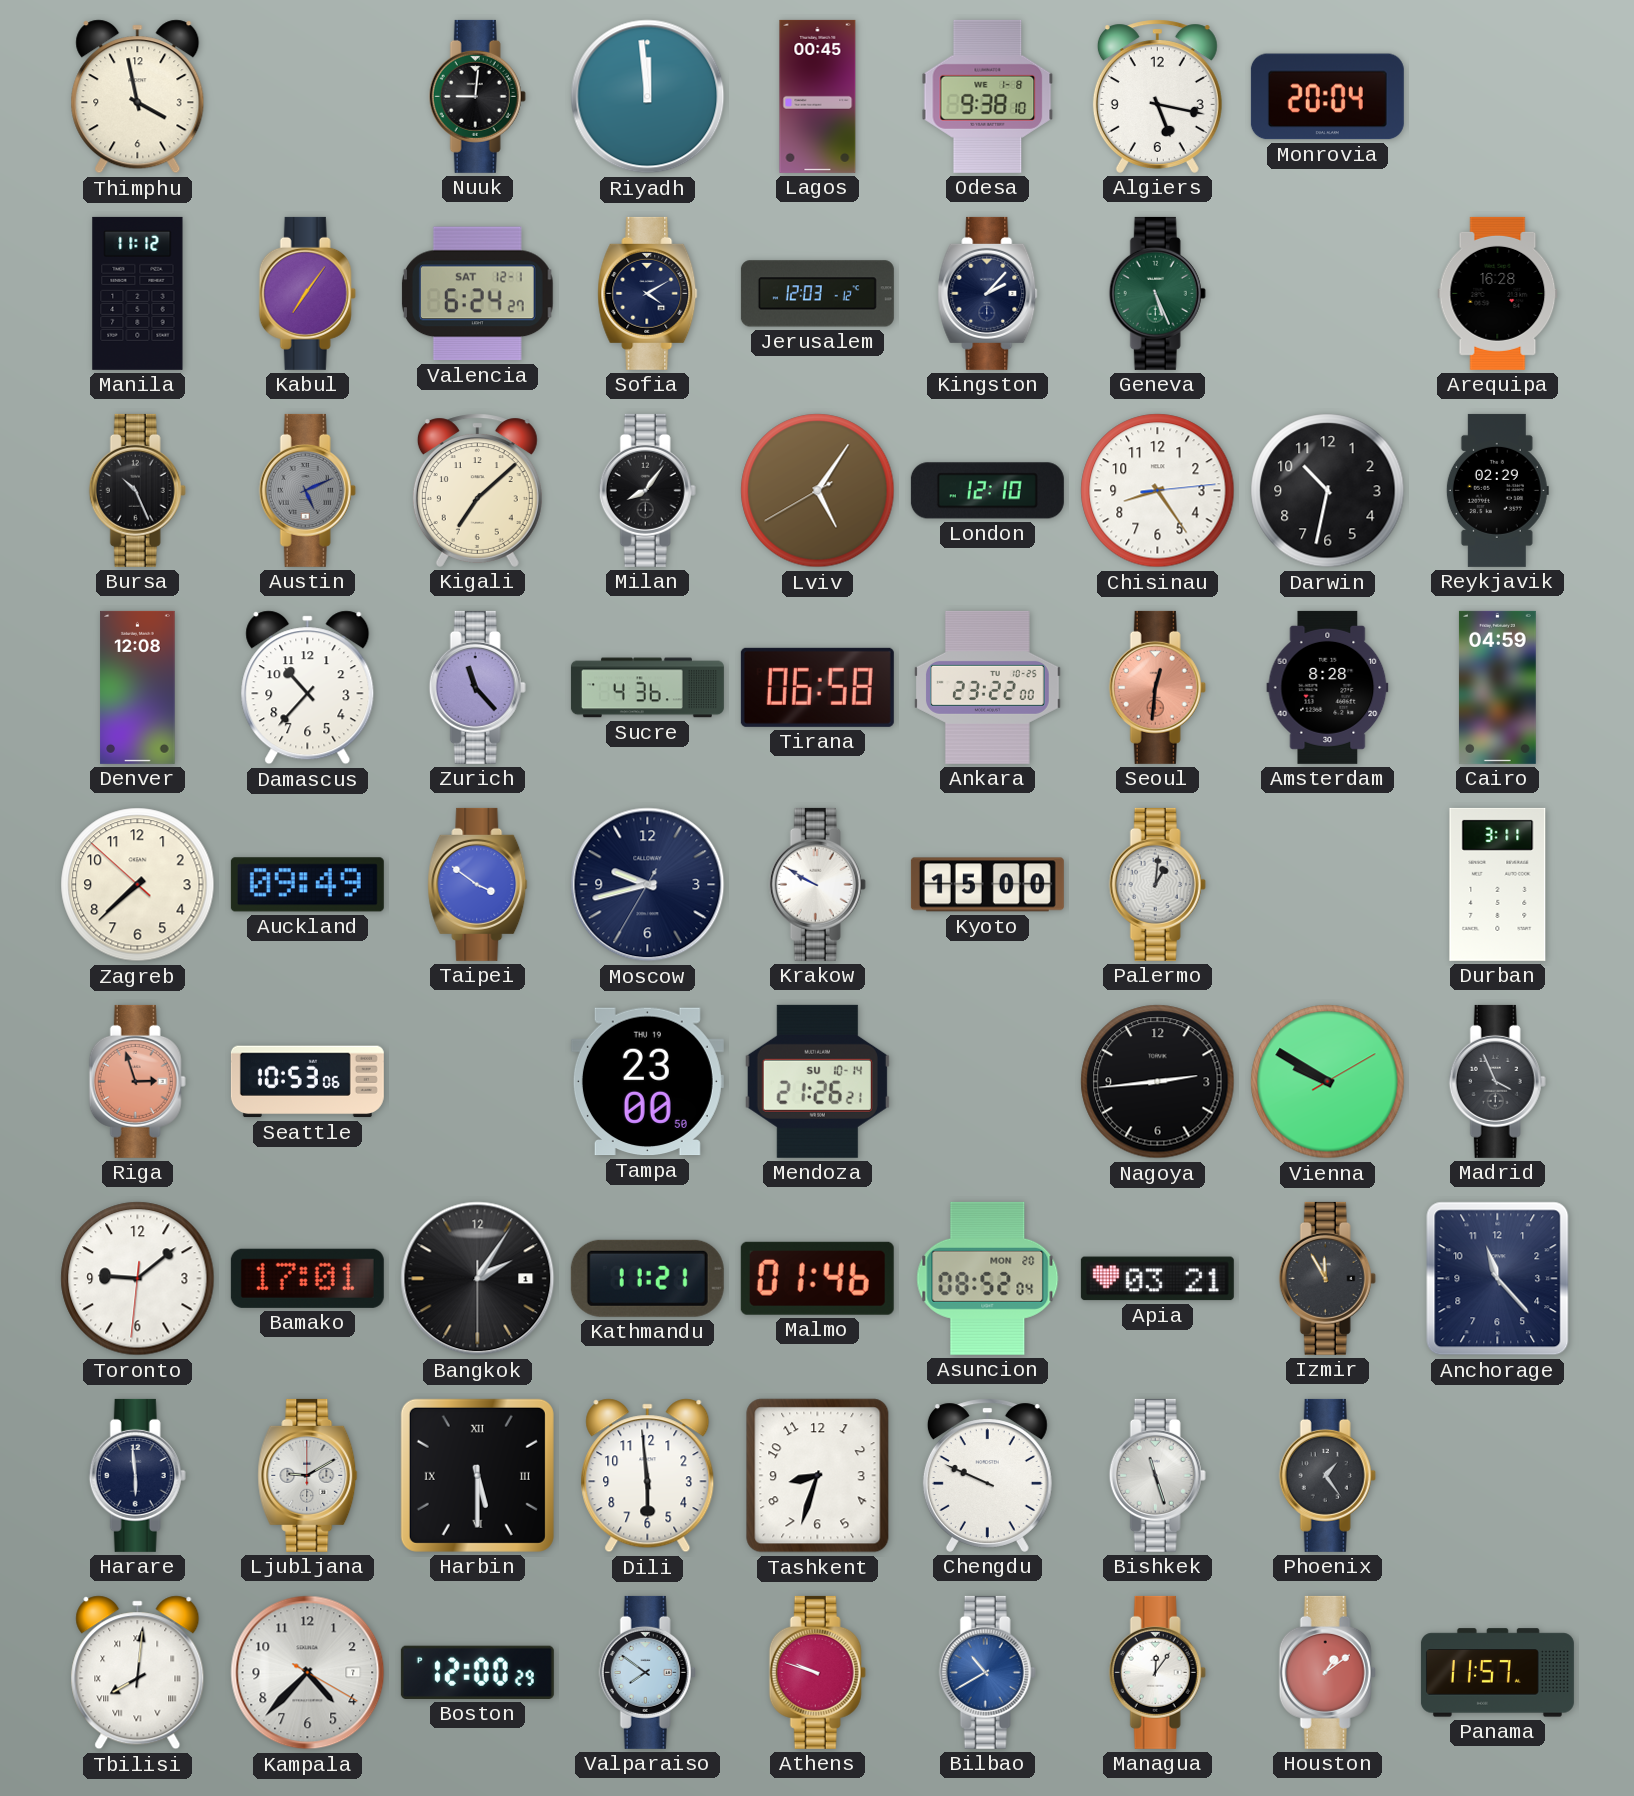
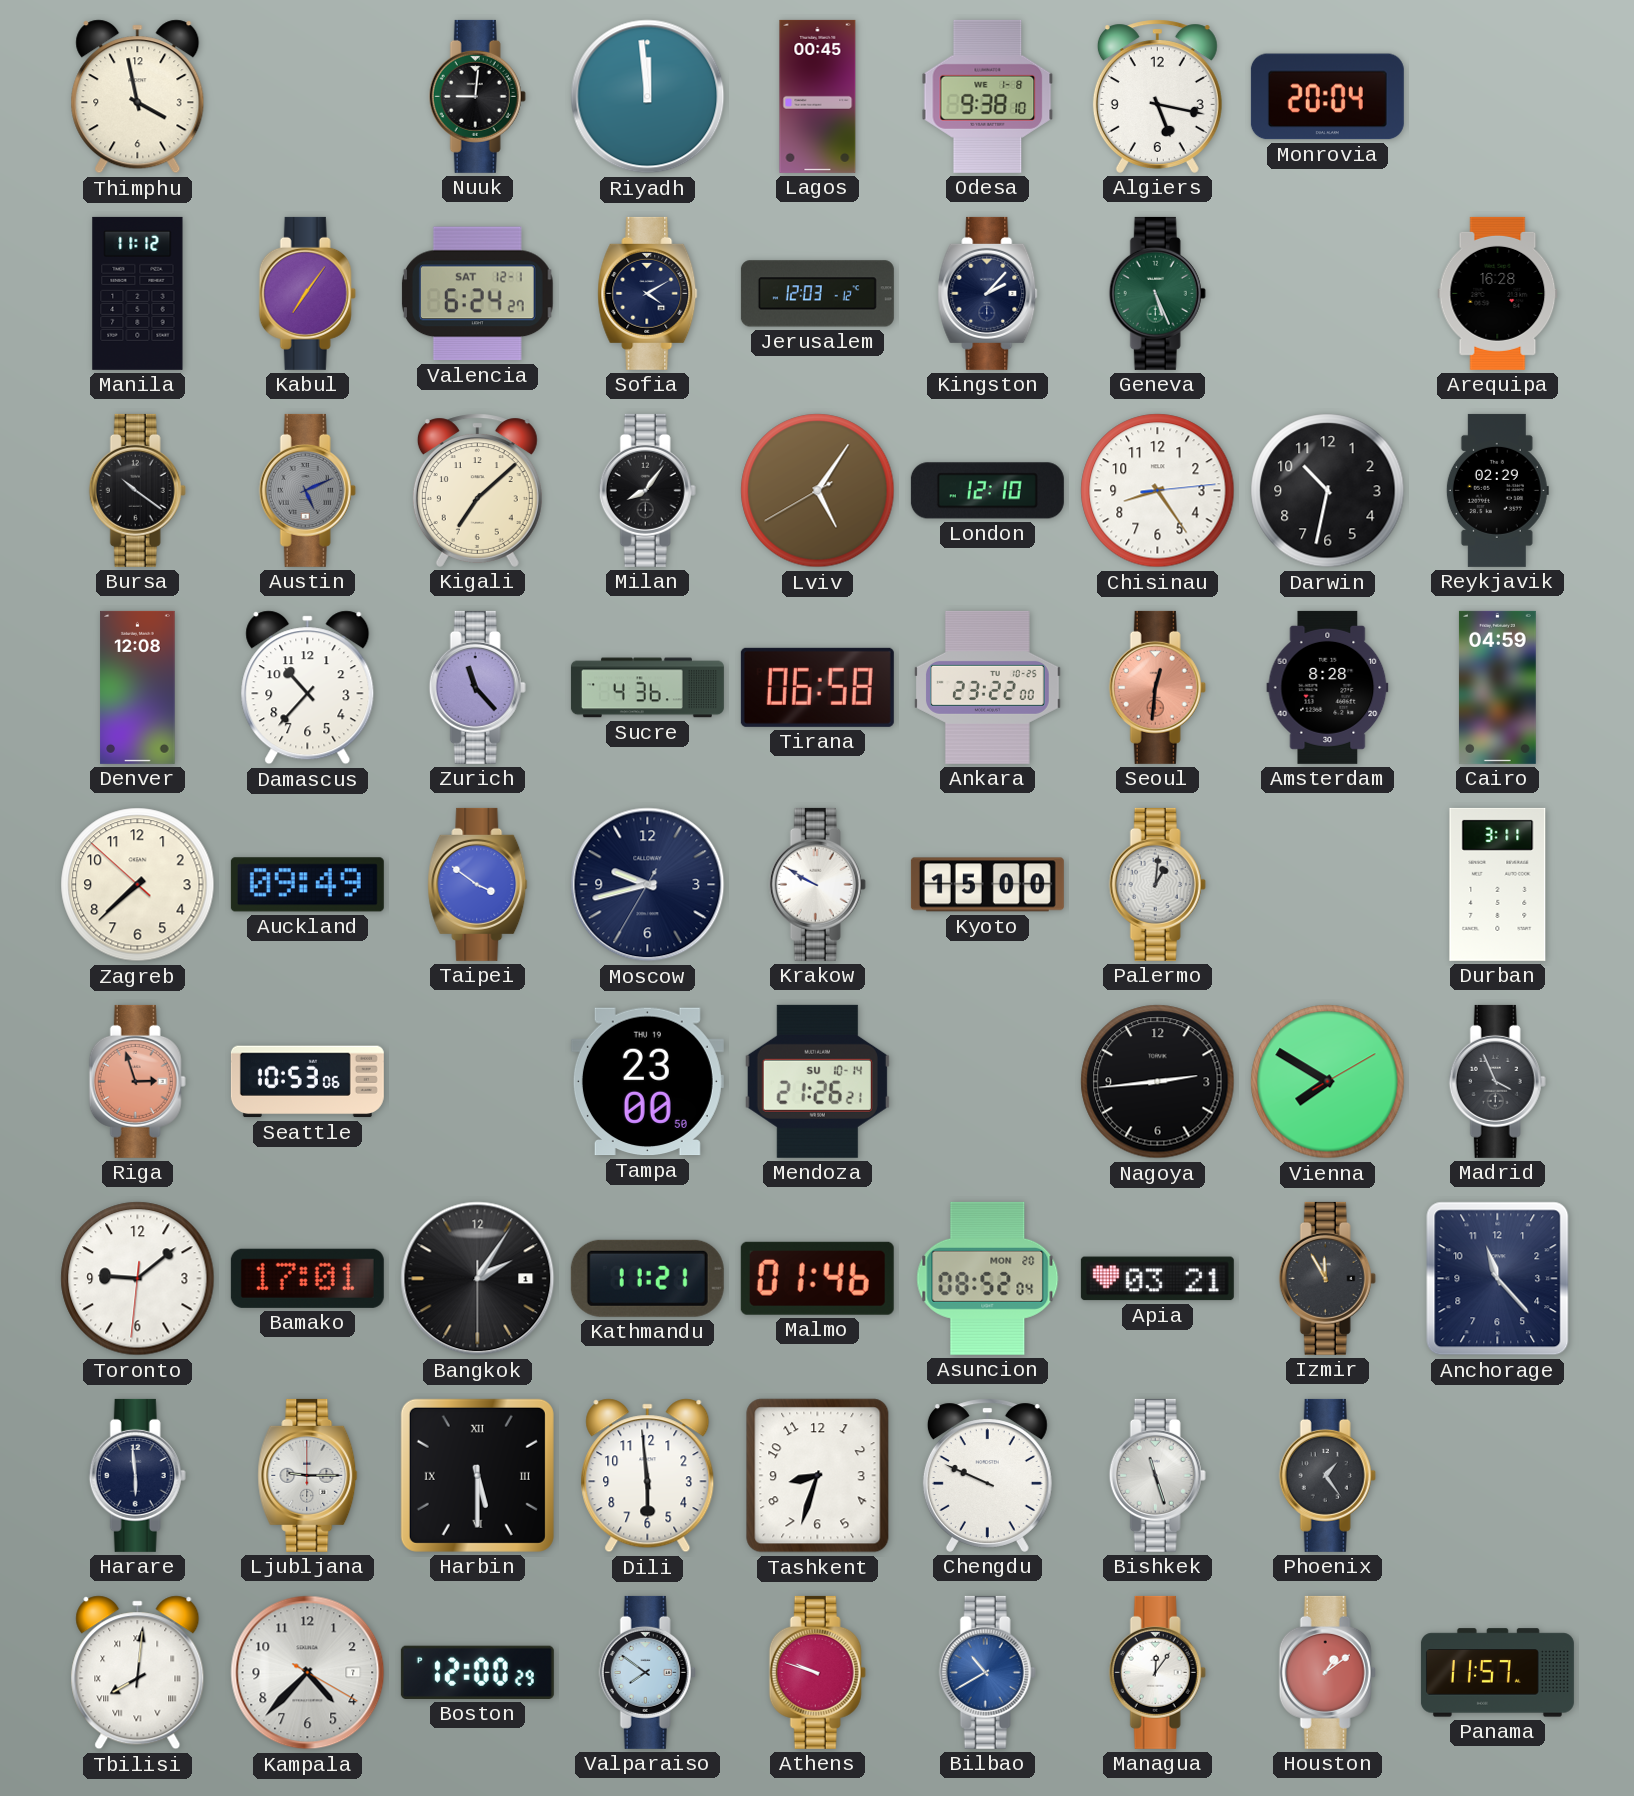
Bursa: 10:26 -> 10:21
Vienna: 9:50 -> 7:50
Ljubljana: 9:10 -> 9:15
